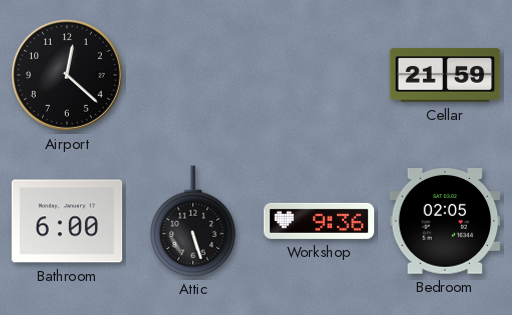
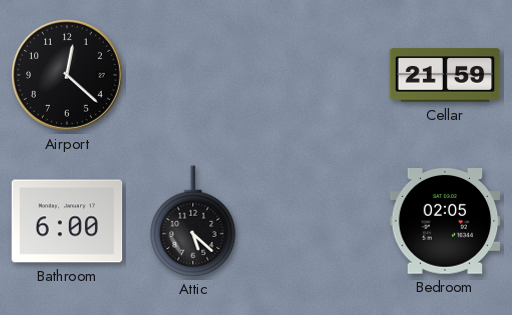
Attic: 5:27 -> 5:22
Workshop: 9:36 -> none
